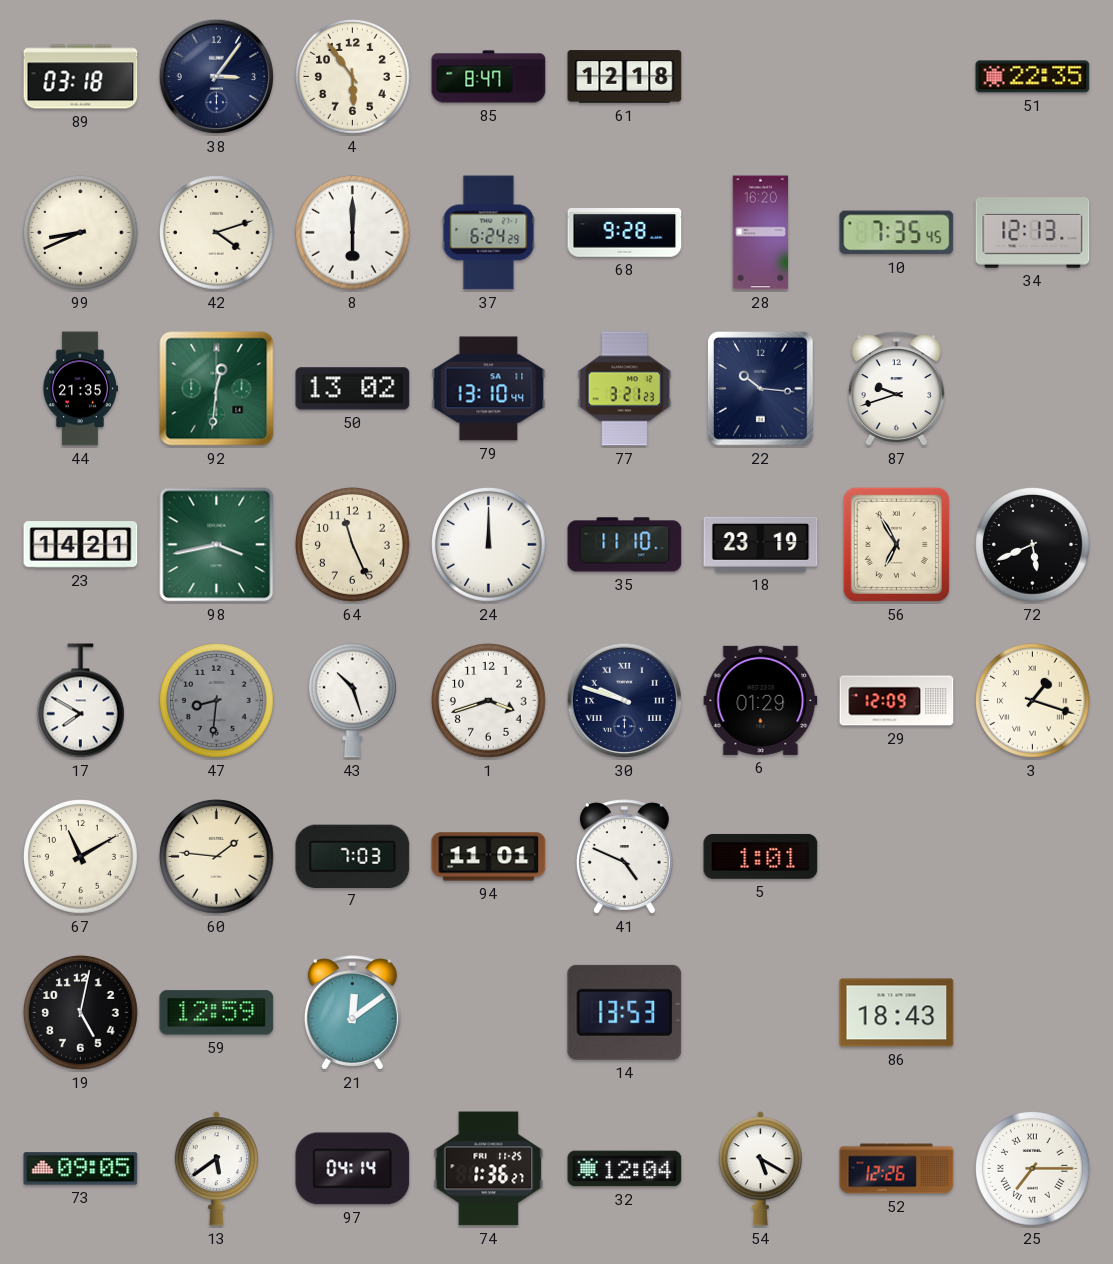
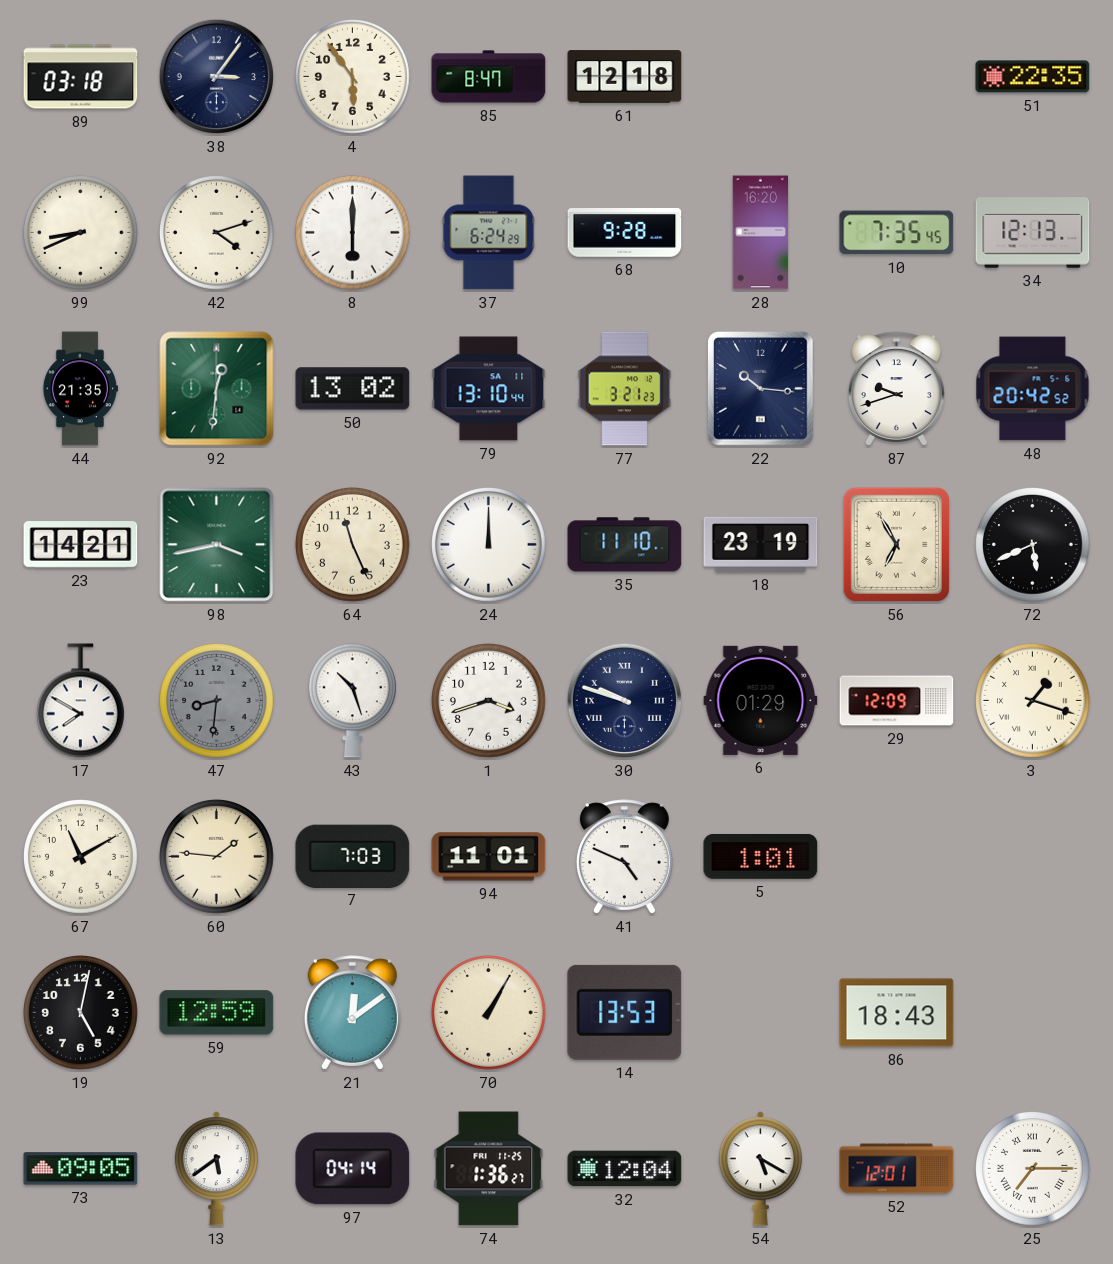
48: none -> 20:42
70: none -> 1:05
52: 12:26 -> 12:01
